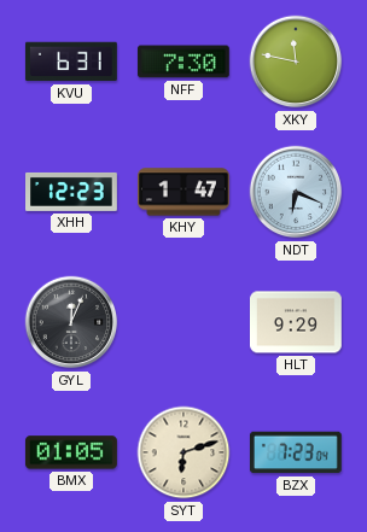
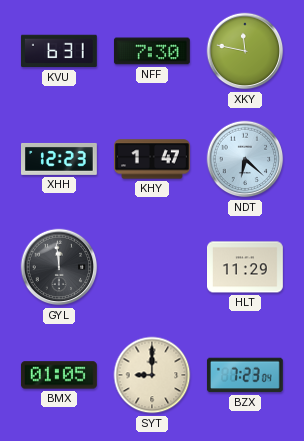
NDT: 6:19 -> 6:22
GYL: 12:04 -> 11:59
HLT: 9:29 -> 11:29
SYT: 6:12 -> 9:00
